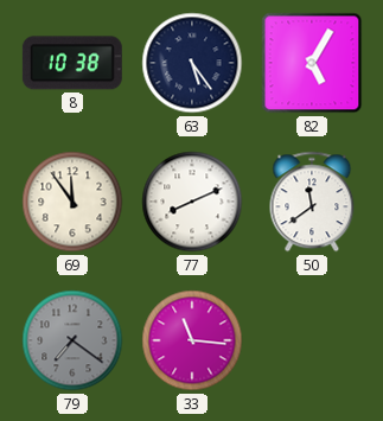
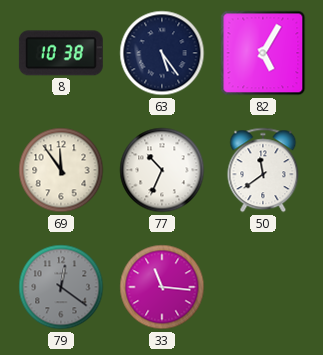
77: 8:11 -> 10:34
79: 7:21 -> 12:21
